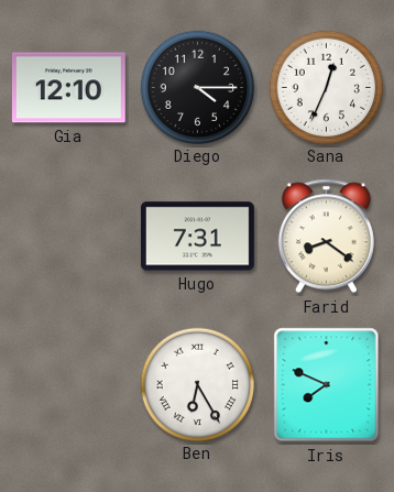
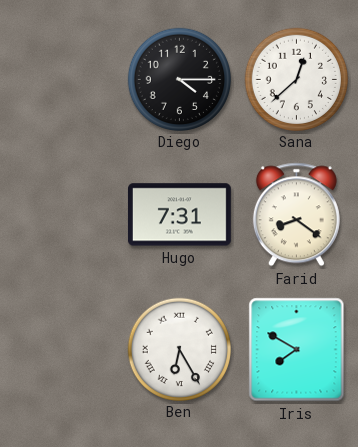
Gia: 12:10 -> none
Sana: 12:34 -> 12:38
Iris: 7:49 -> 7:50
